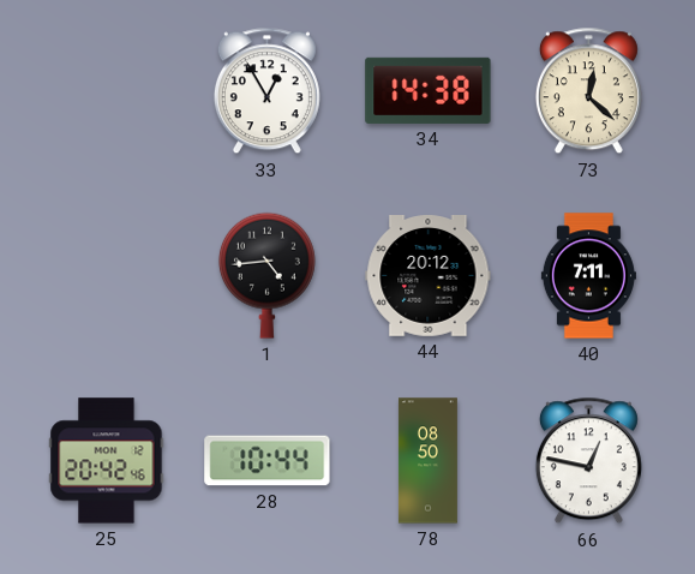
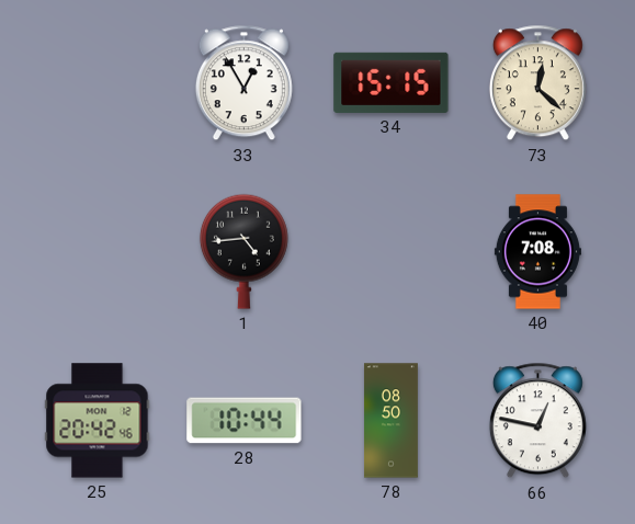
34: 14:38 -> 15:15
44: 20:12 -> none
40: 7:11 -> 7:08
